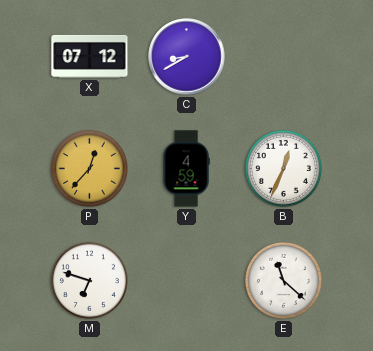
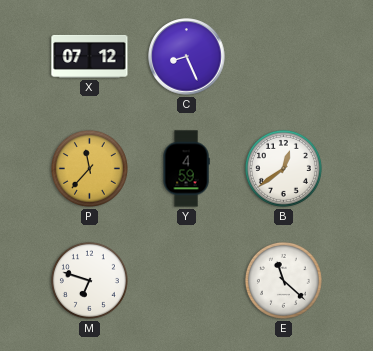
C: 8:40 -> 8:26
P: 12:37 -> 11:37
B: 12:34 -> 12:39
